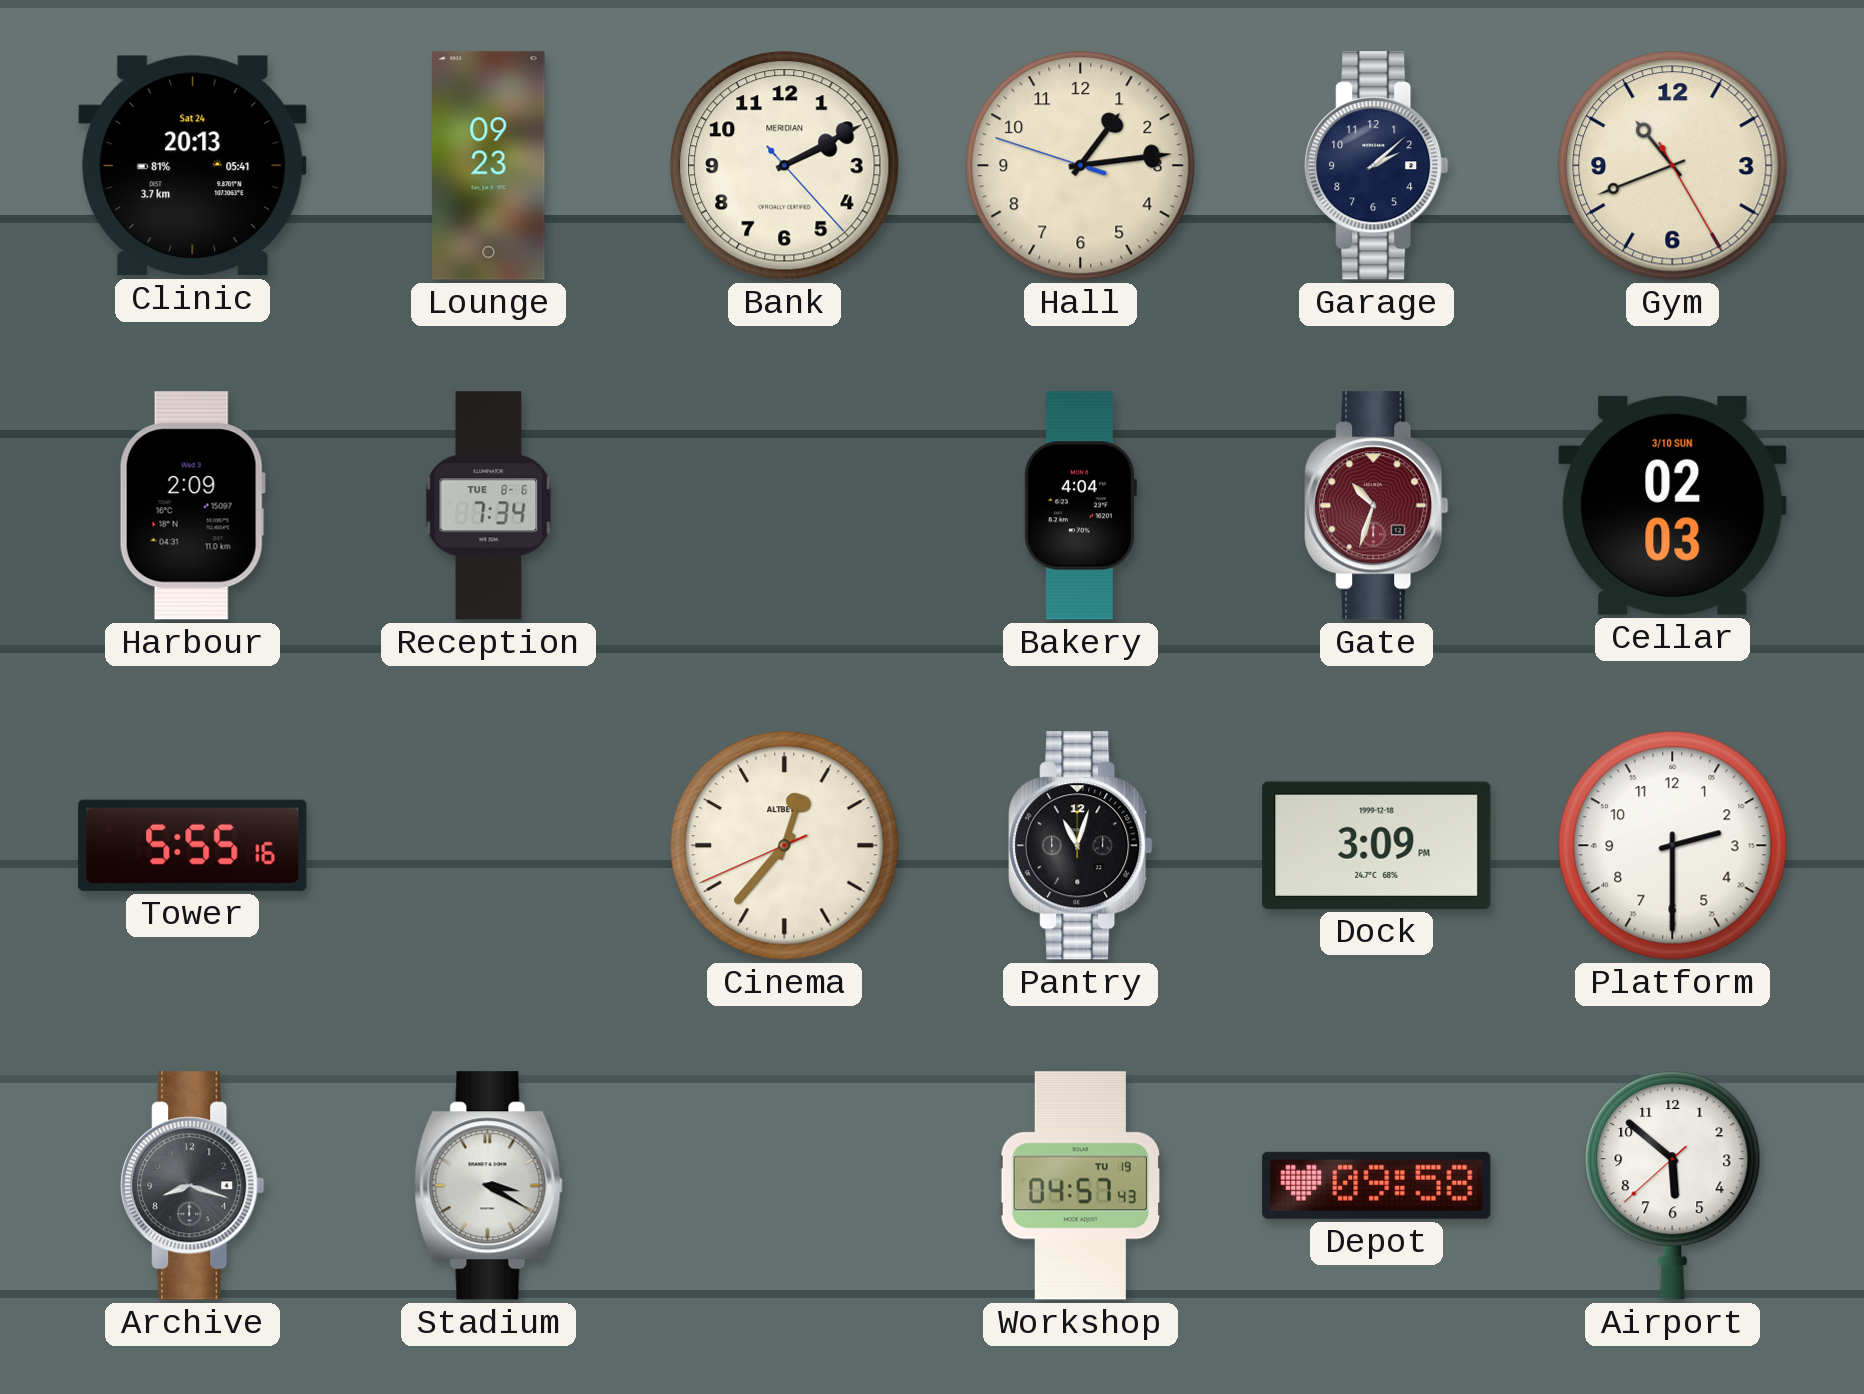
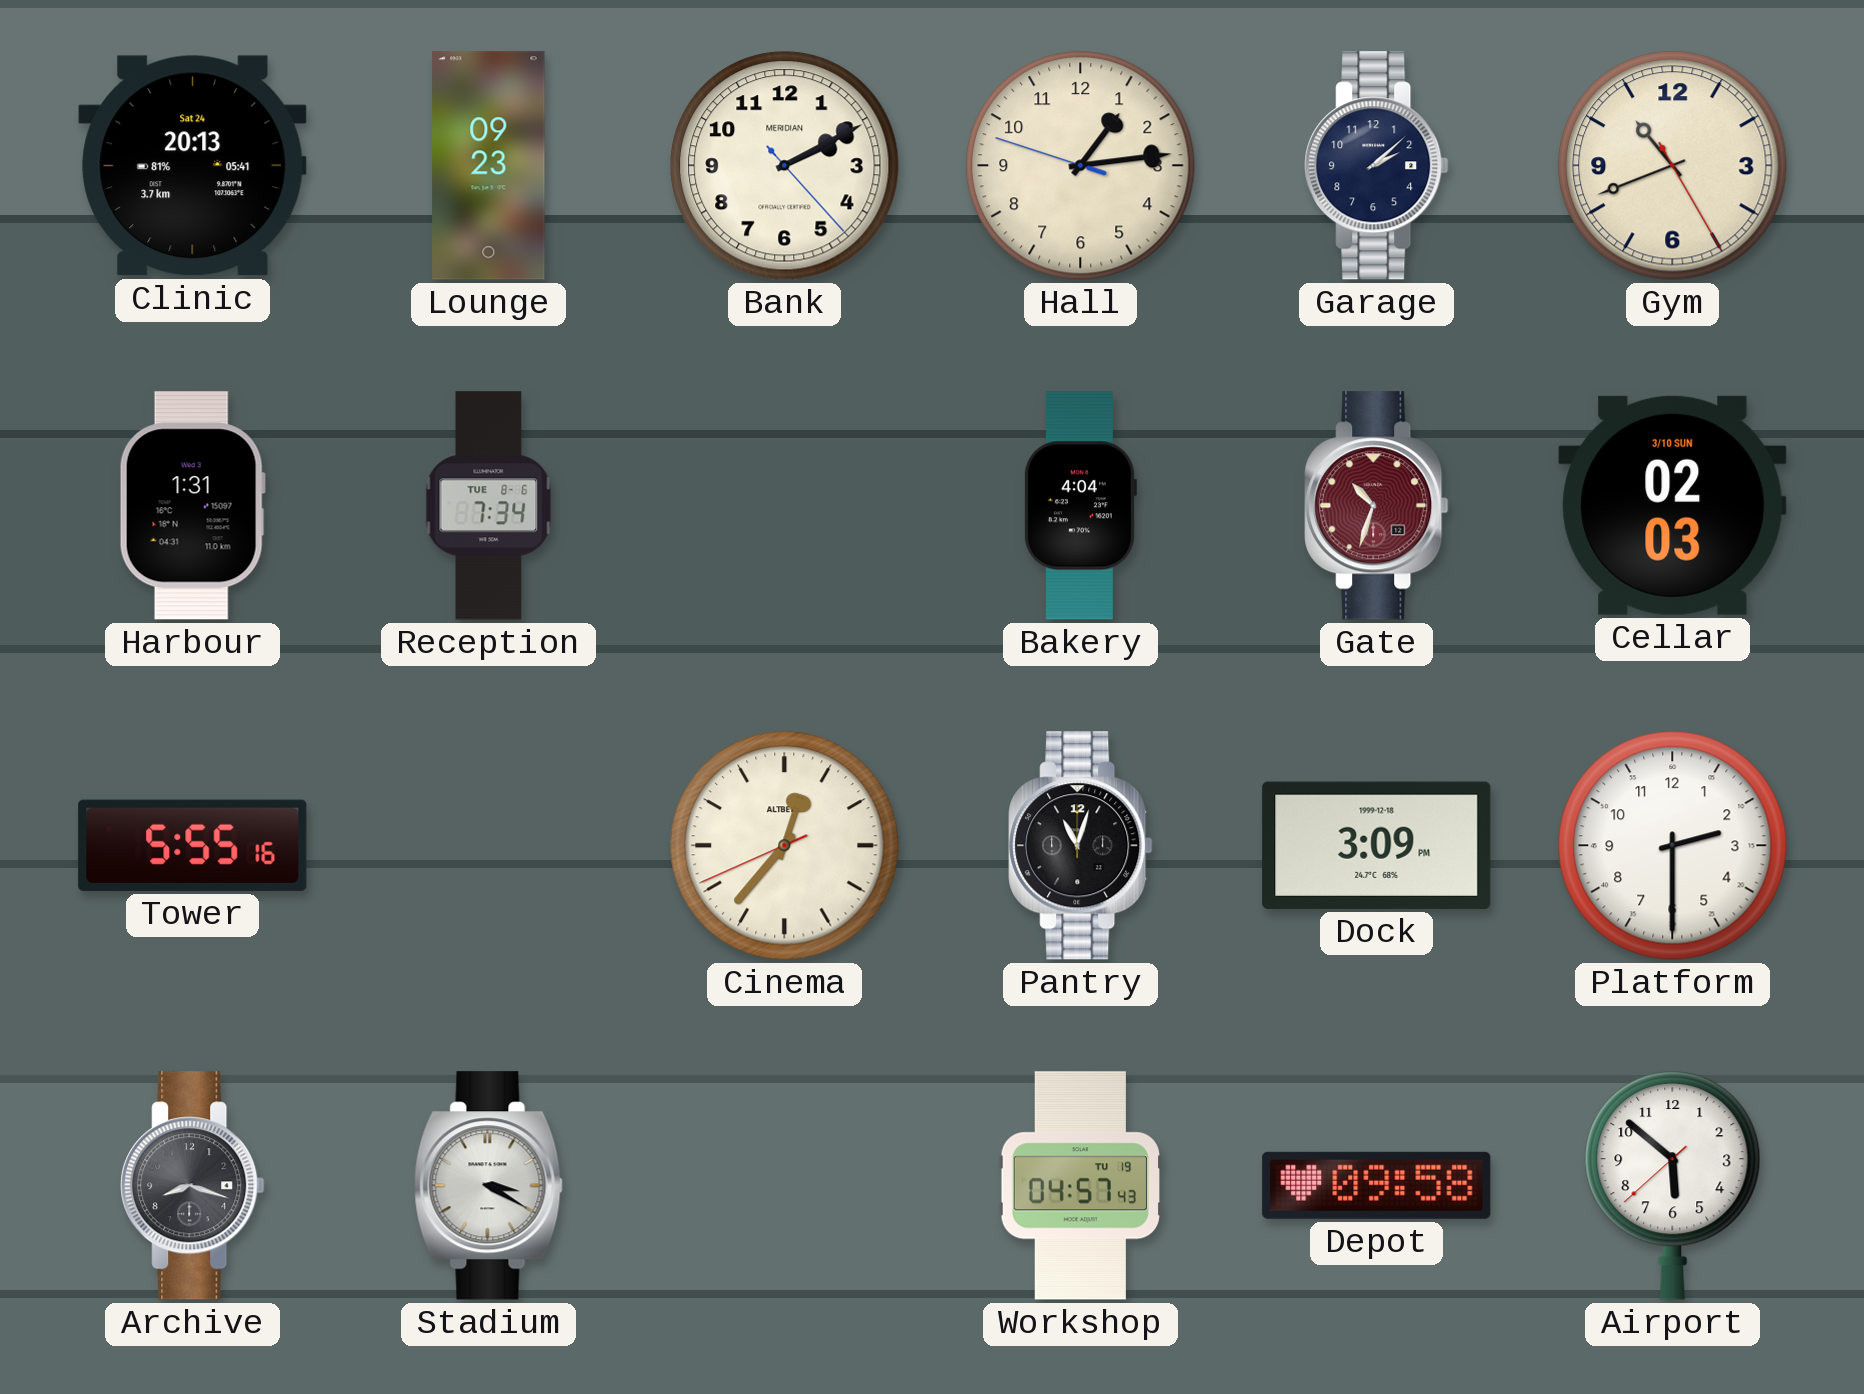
Harbour: 2:09 -> 1:31
